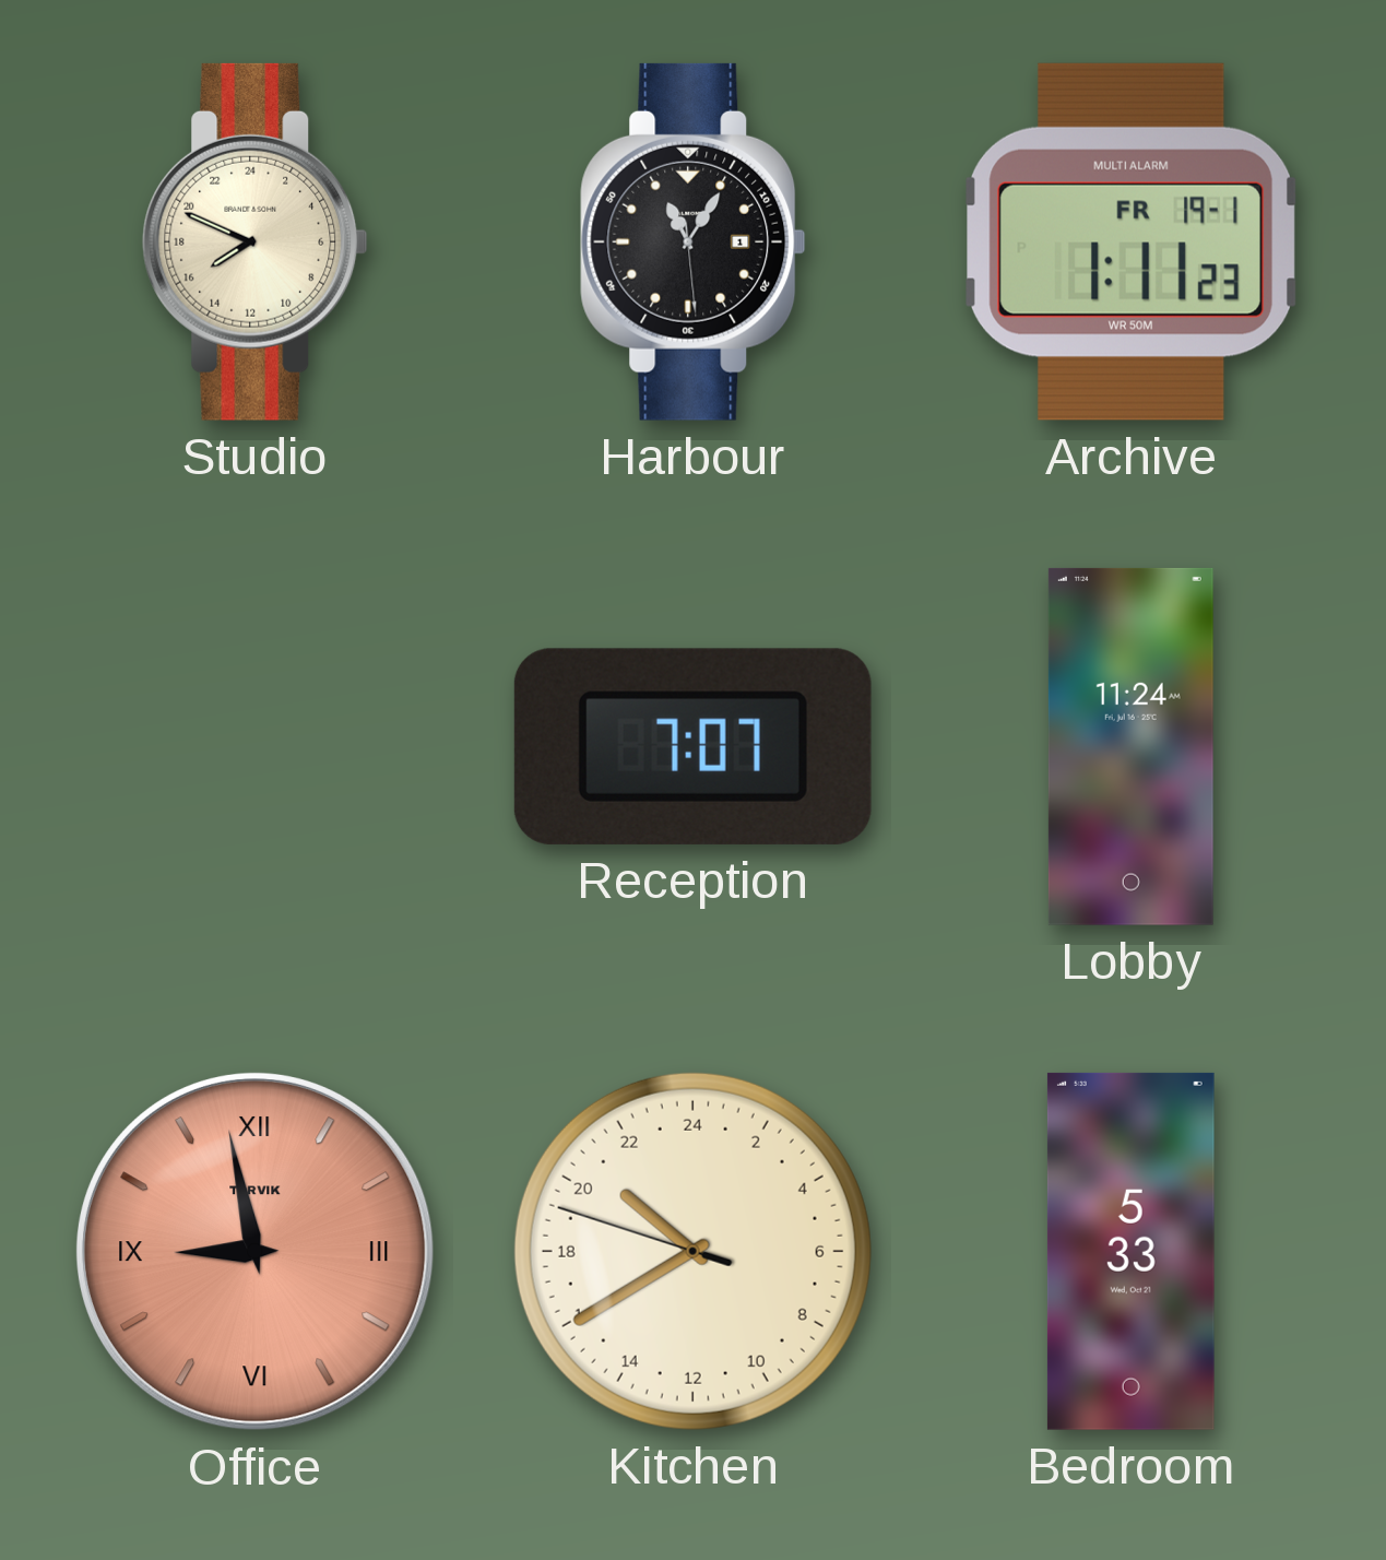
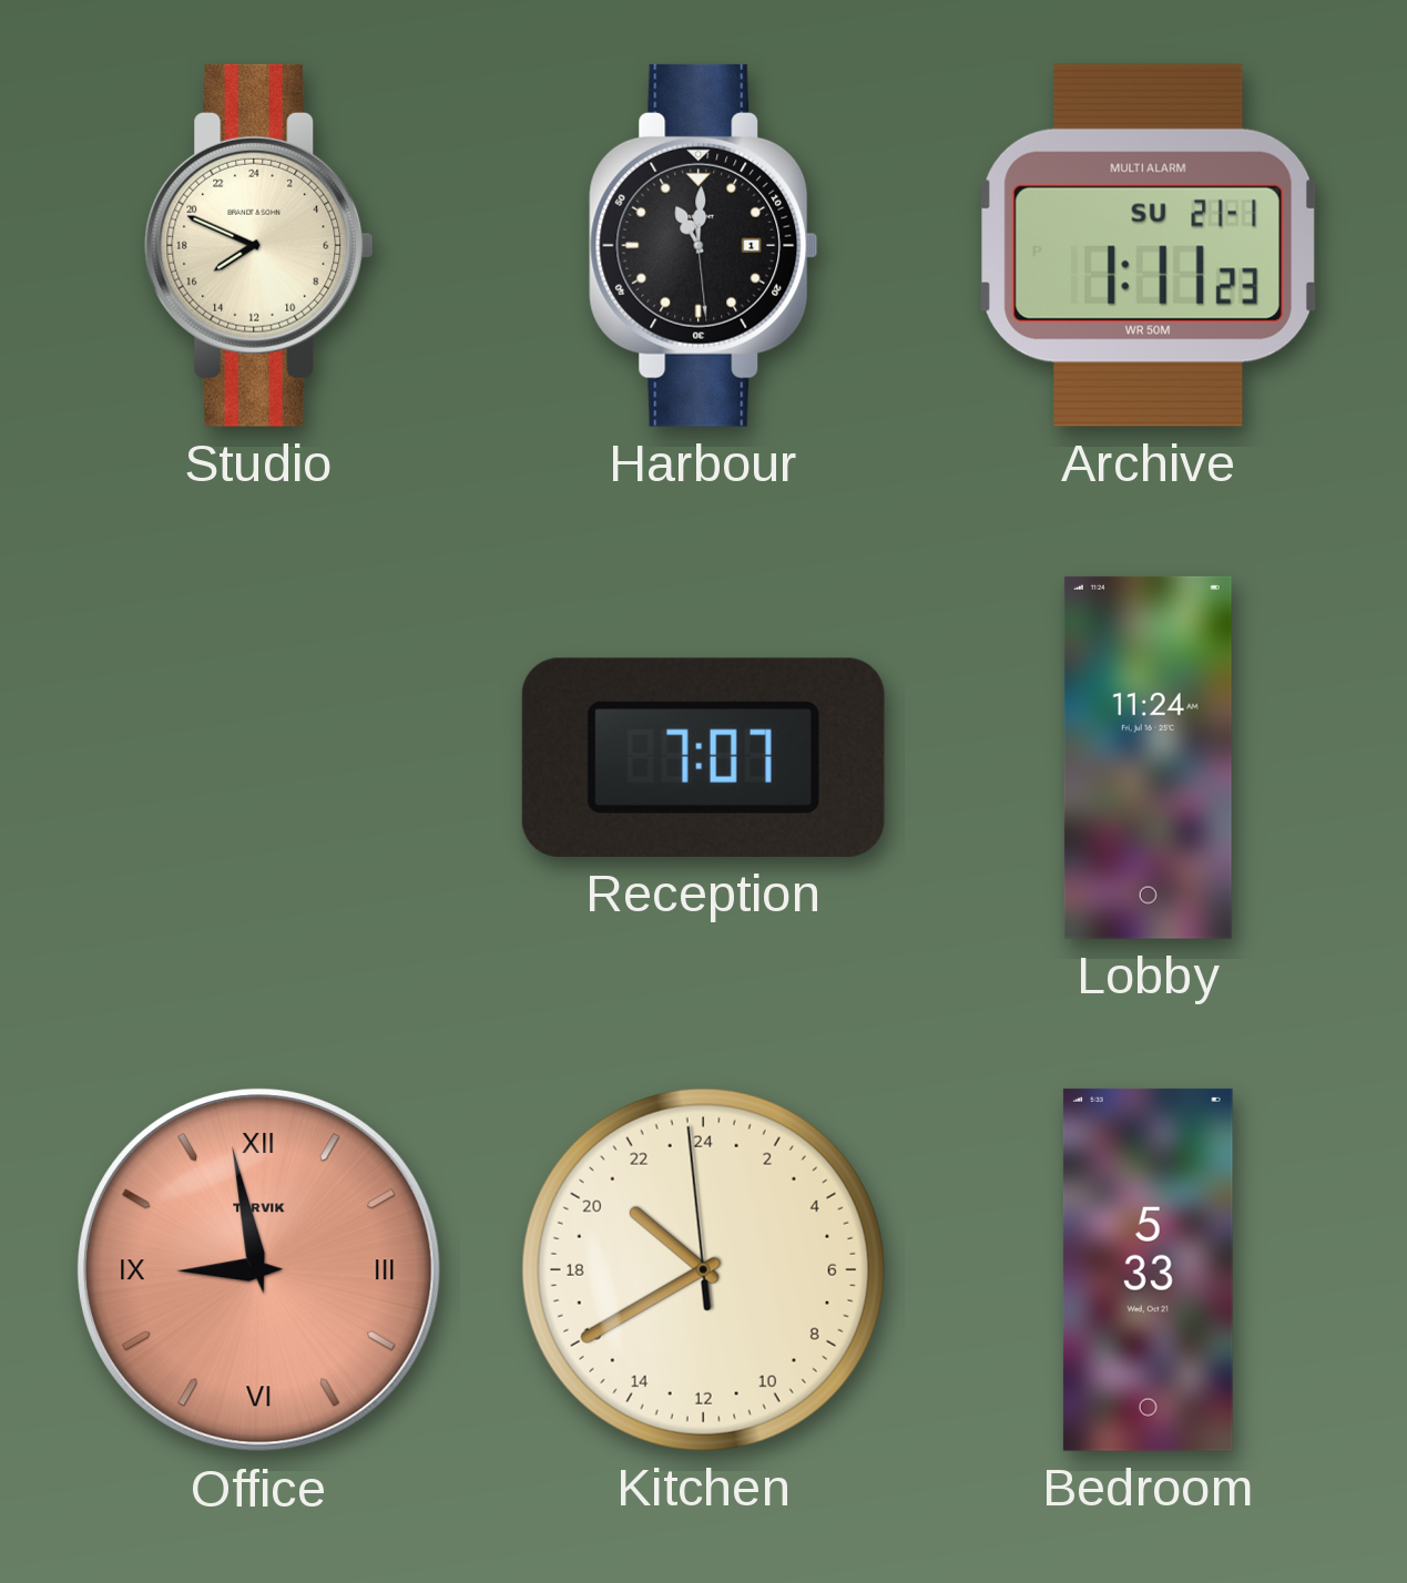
Harbour: 11:05 -> 11:00
Archive date: FR 19-1 -> SU 21-1
Kitchen: 20:39:48 -> 20:39:59
